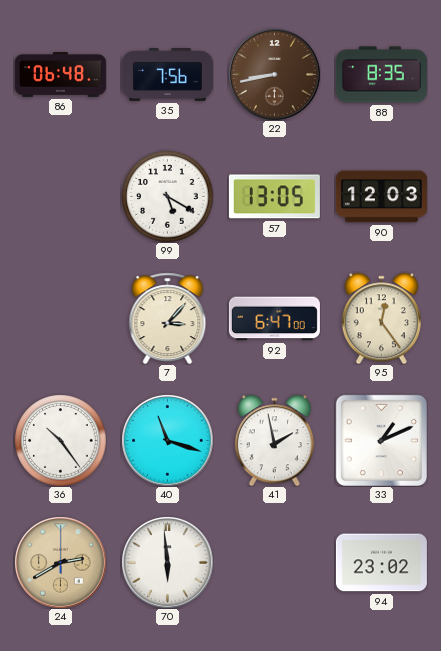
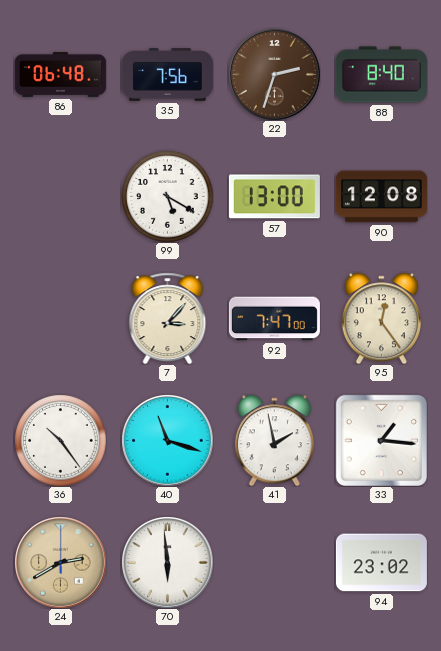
22: 8:43 -> 2:33
88: 8:35 -> 8:40
57: 13:05 -> 13:00
90: 12:03 -> 12:08
92: 6:47 -> 7:47
33: 1:11 -> 1:16
